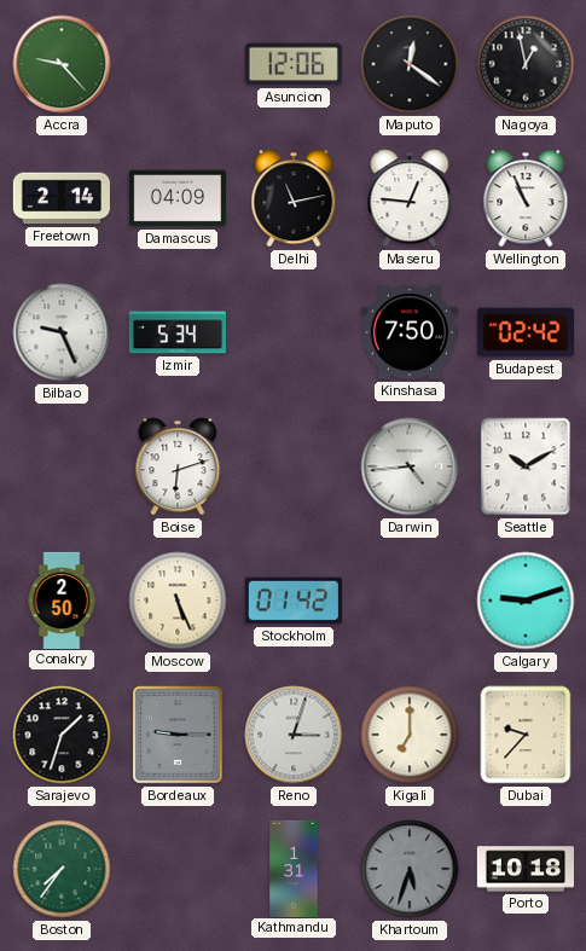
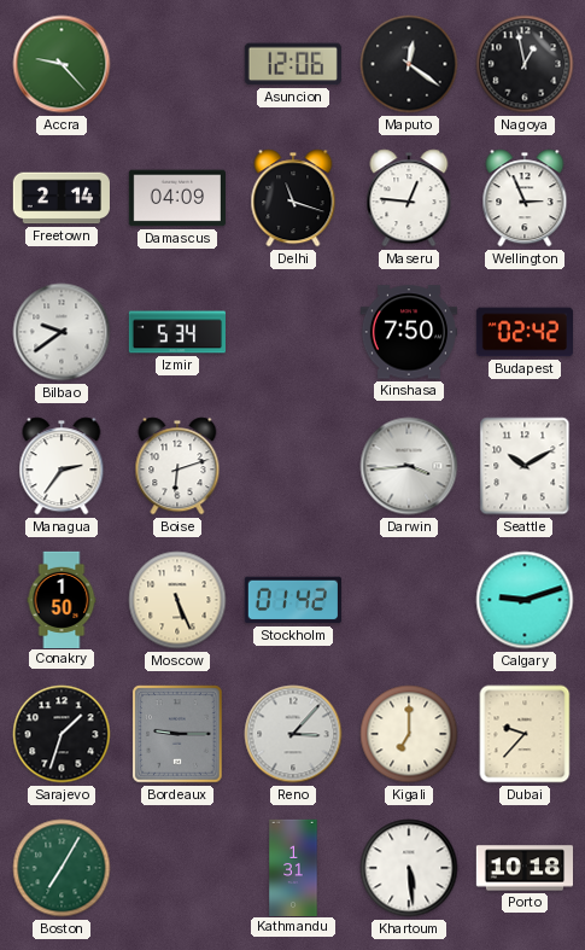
Delhi: 11:13 -> 11:18
Wellington: 10:56 -> 2:56
Bilbao: 9:26 -> 9:39
Managua: none -> 2:36
Darwin: 4:44 -> 3:44
Conakry: 2:50 -> 1:50
Reno: 3:03 -> 3:07
Boston: 7:36 -> 7:05
Khartoum: 5:33 -> 5:29
Khartoum dial: grey -> white
